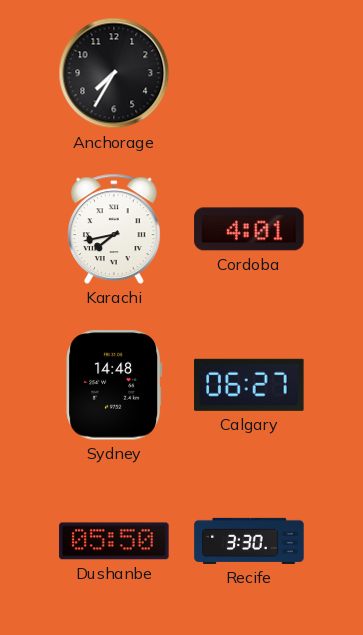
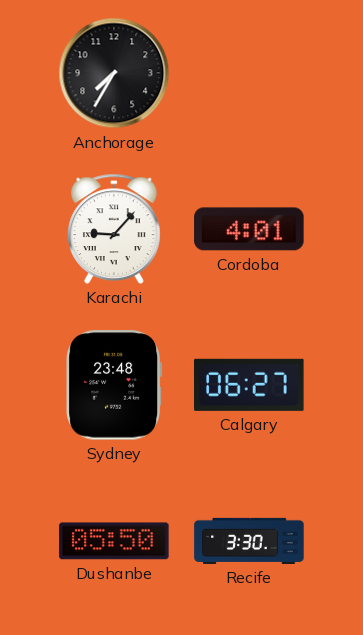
Karachi: 7:43 -> 9:07
Sydney: 14:48 -> 23:48
